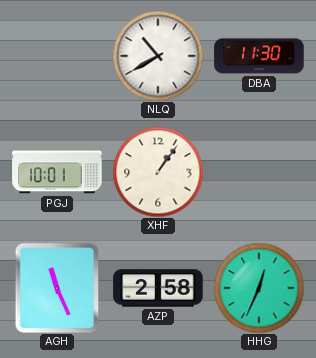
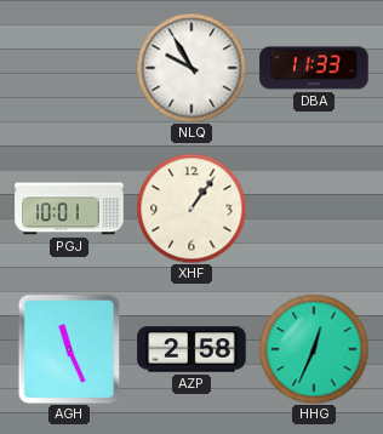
NLQ: 10:40 -> 9:55
DBA: 11:30 -> 11:33
